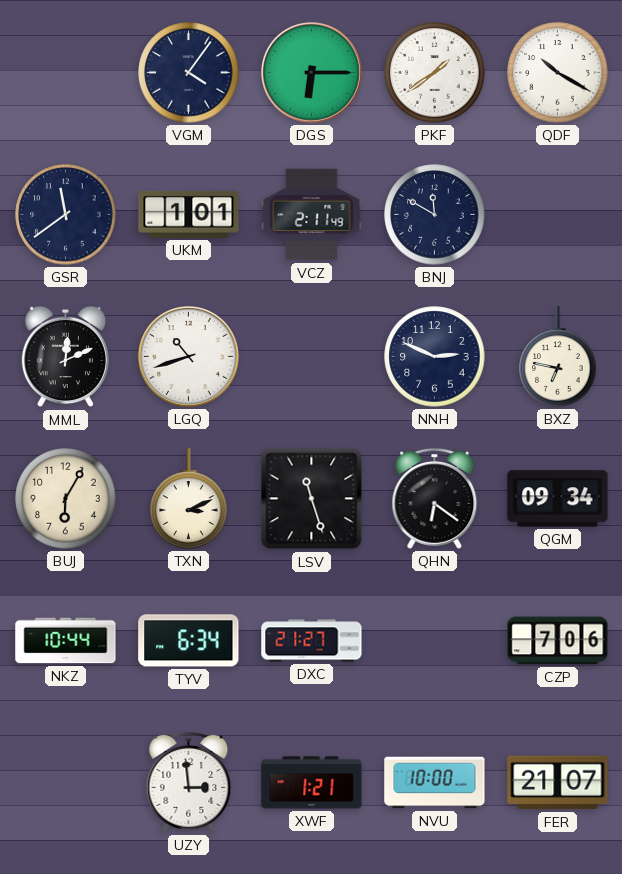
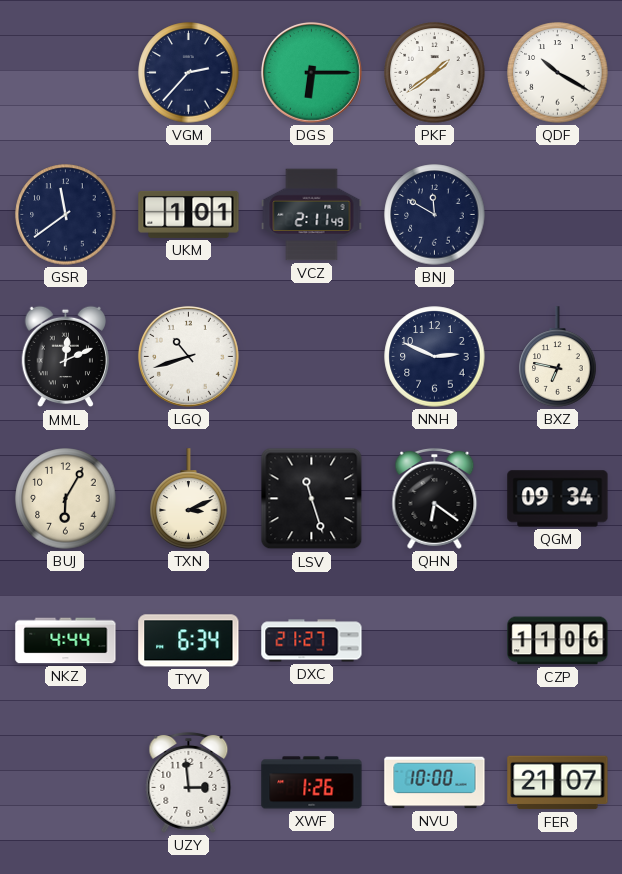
VGM: 4:06 -> 2:37
NKZ: 10:44 -> 4:44
CZP: 7:06 -> 11:06
XWF: 1:21 -> 1:26
